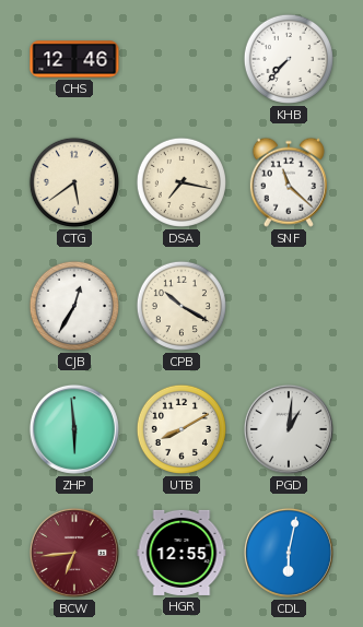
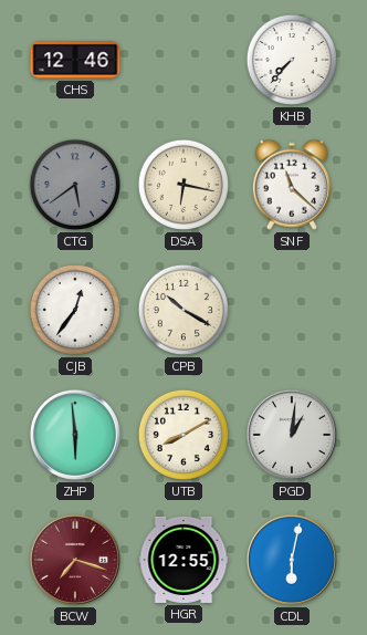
CTG dial: cream -> grey
DSA: 7:17 -> 6:17
CJB: 12:35 -> 12:36
BCW: 6:44 -> 7:18
